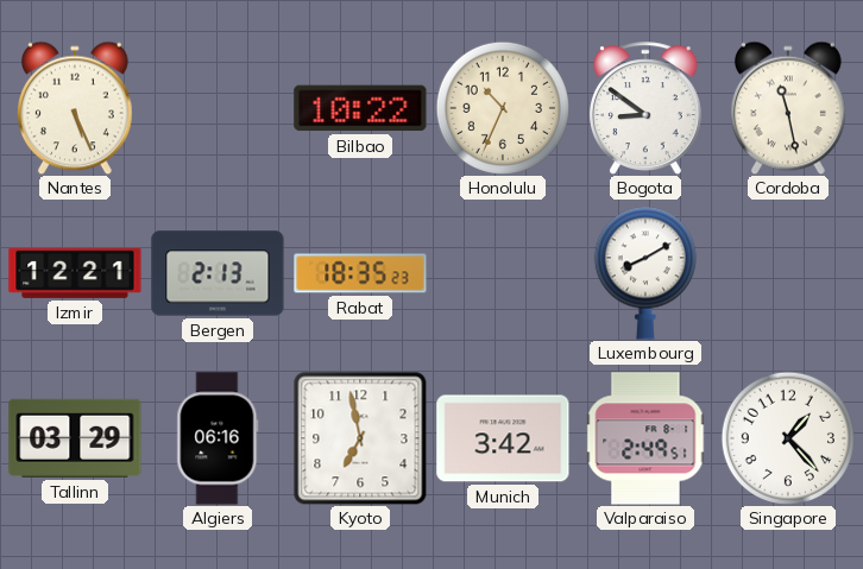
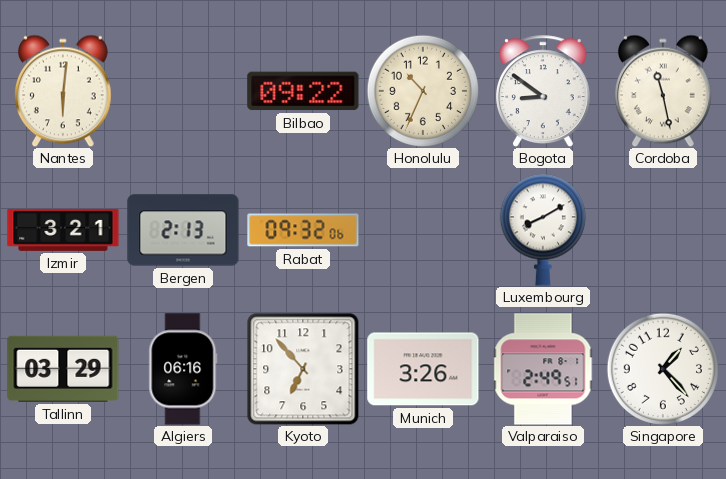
Nantes: 5:26 -> 6:01
Bilbao: 10:22 -> 09:22
Izmir: 12:21 -> 3:21
Rabat: 18:35 -> 09:32
Kyoto: 6:58 -> 6:53
Munich: 3:42 -> 3:26
